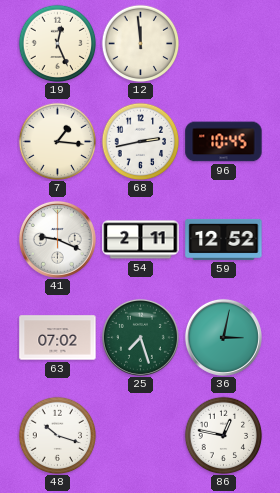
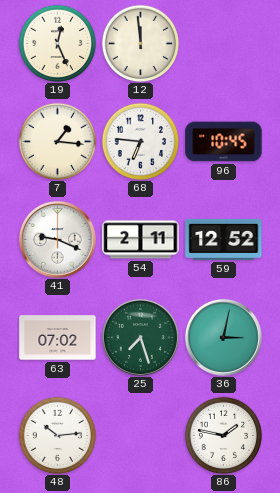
68: 2:43 -> 6:46
48: 10:18 -> 10:14
86: 12:47 -> 1:47
